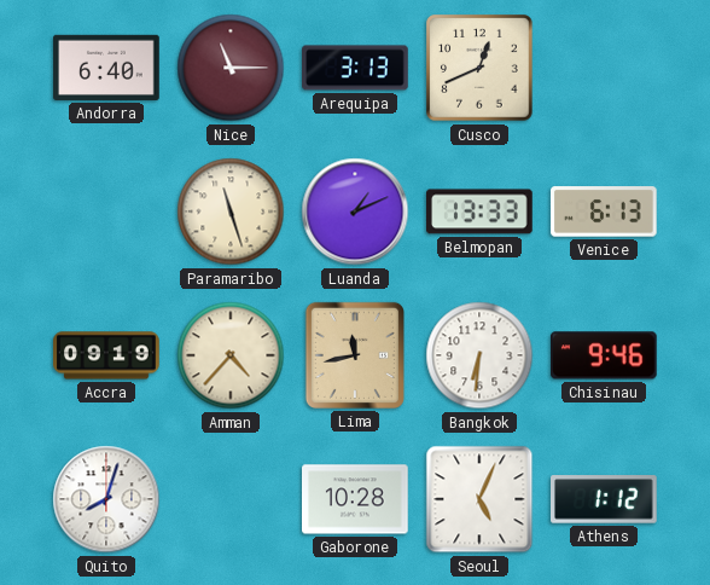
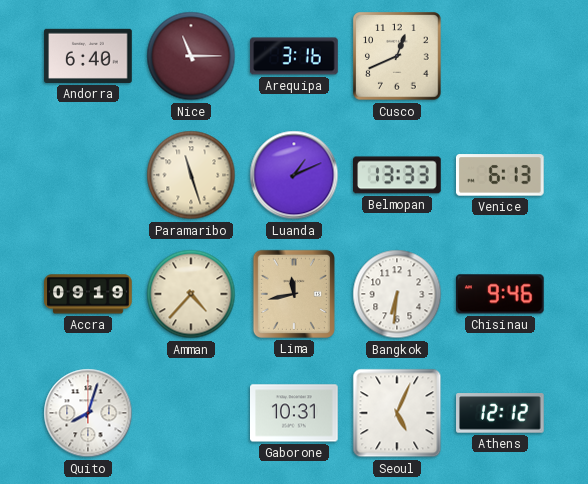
Arequipa: 3:13 -> 3:16
Gaborone: 10:28 -> 10:31
Athens: 1:12 -> 12:12
